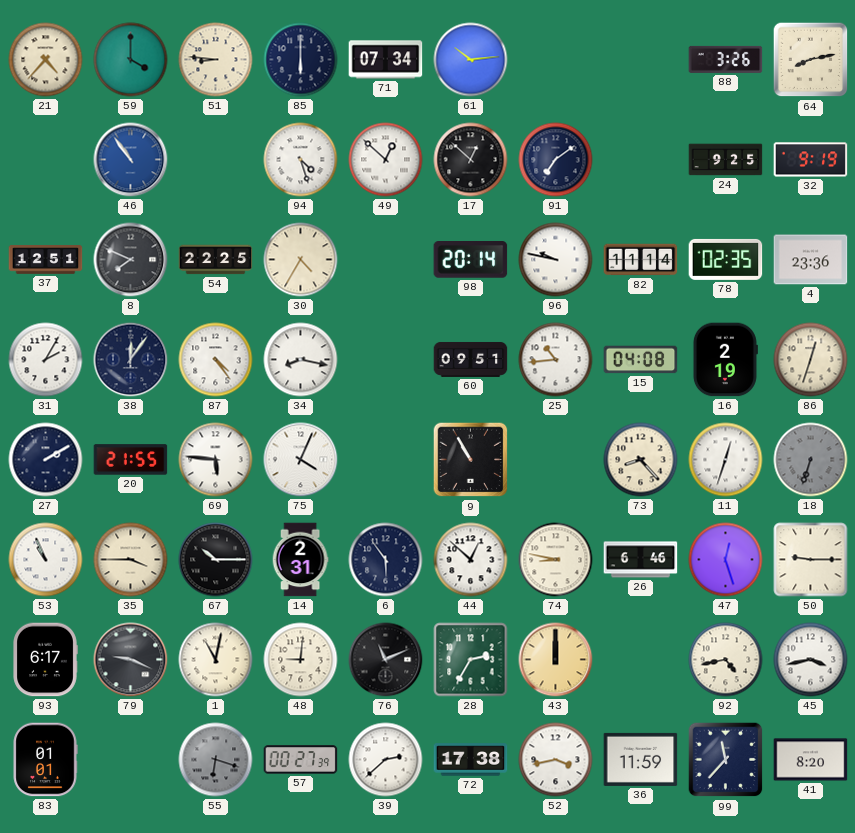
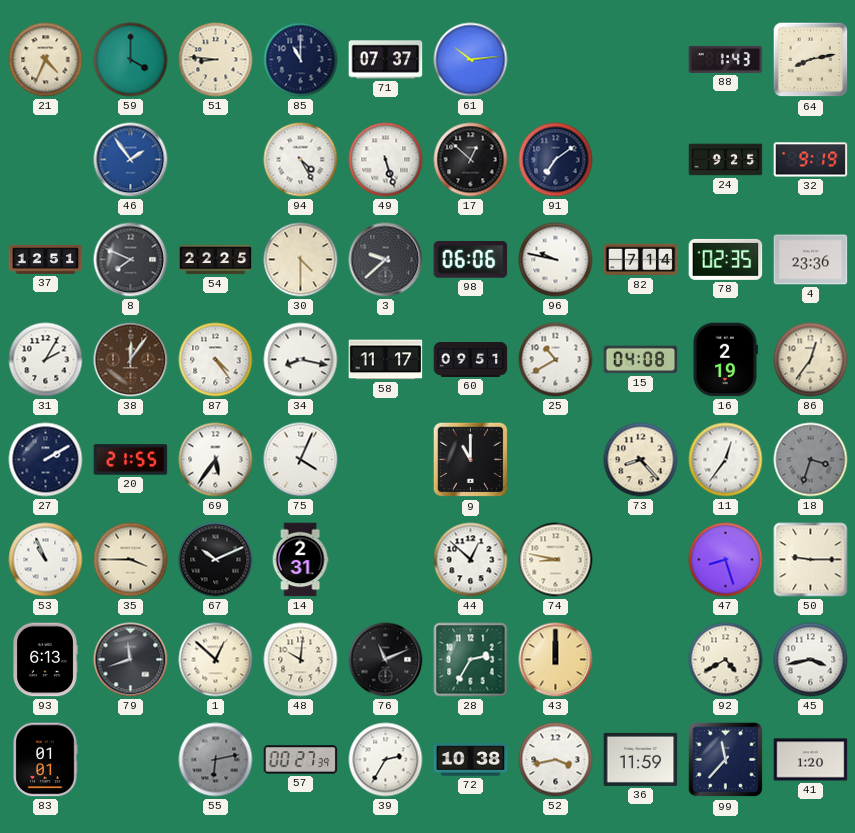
21: 4:37 -> 4:34
85: 6:00 -> 11:00
71: 07:34 -> 07:37
88: 3:26 -> 1:43
46: 10:54 -> 1:54
94: 4:27 -> 4:25
49: 12:52 -> 5:27
30: 4:35 -> 4:30
3: none -> 9:38
98: 20:14 -> 06:06
82: 11:14 -> 7:14
38 dial: navy -> brown
58: none -> 11:17
25: 10:44 -> 10:40
86: 12:33 -> 12:36
69: 5:46 -> 5:36
9: 10:55 -> 11:00
11: 12:33 -> 12:36
18: 6:33 -> 3:33
67: 10:15 -> 10:11
6: 5:54 -> none
26: 6:46 -> none
47: 12:27 -> 8:27
93: 6:17 -> 6:13
79: 9:19 -> 11:42
1: 11:02 -> 12:52
48: 9:01 -> 10:01
92: 4:43 -> 4:40
55: 6:18 -> 6:13
39: 2:38 -> 2:35
72: 17:38 -> 10:38
41: 8:20 -> 1:20
